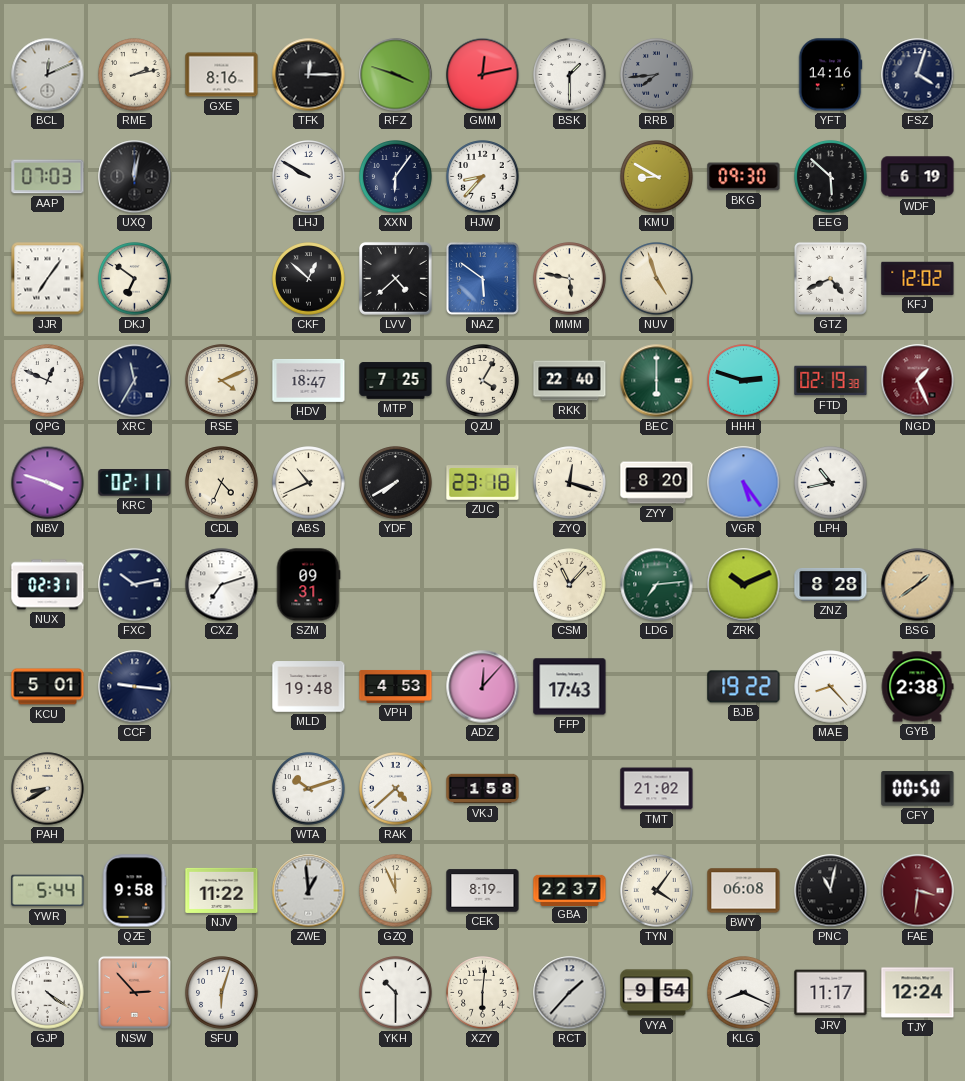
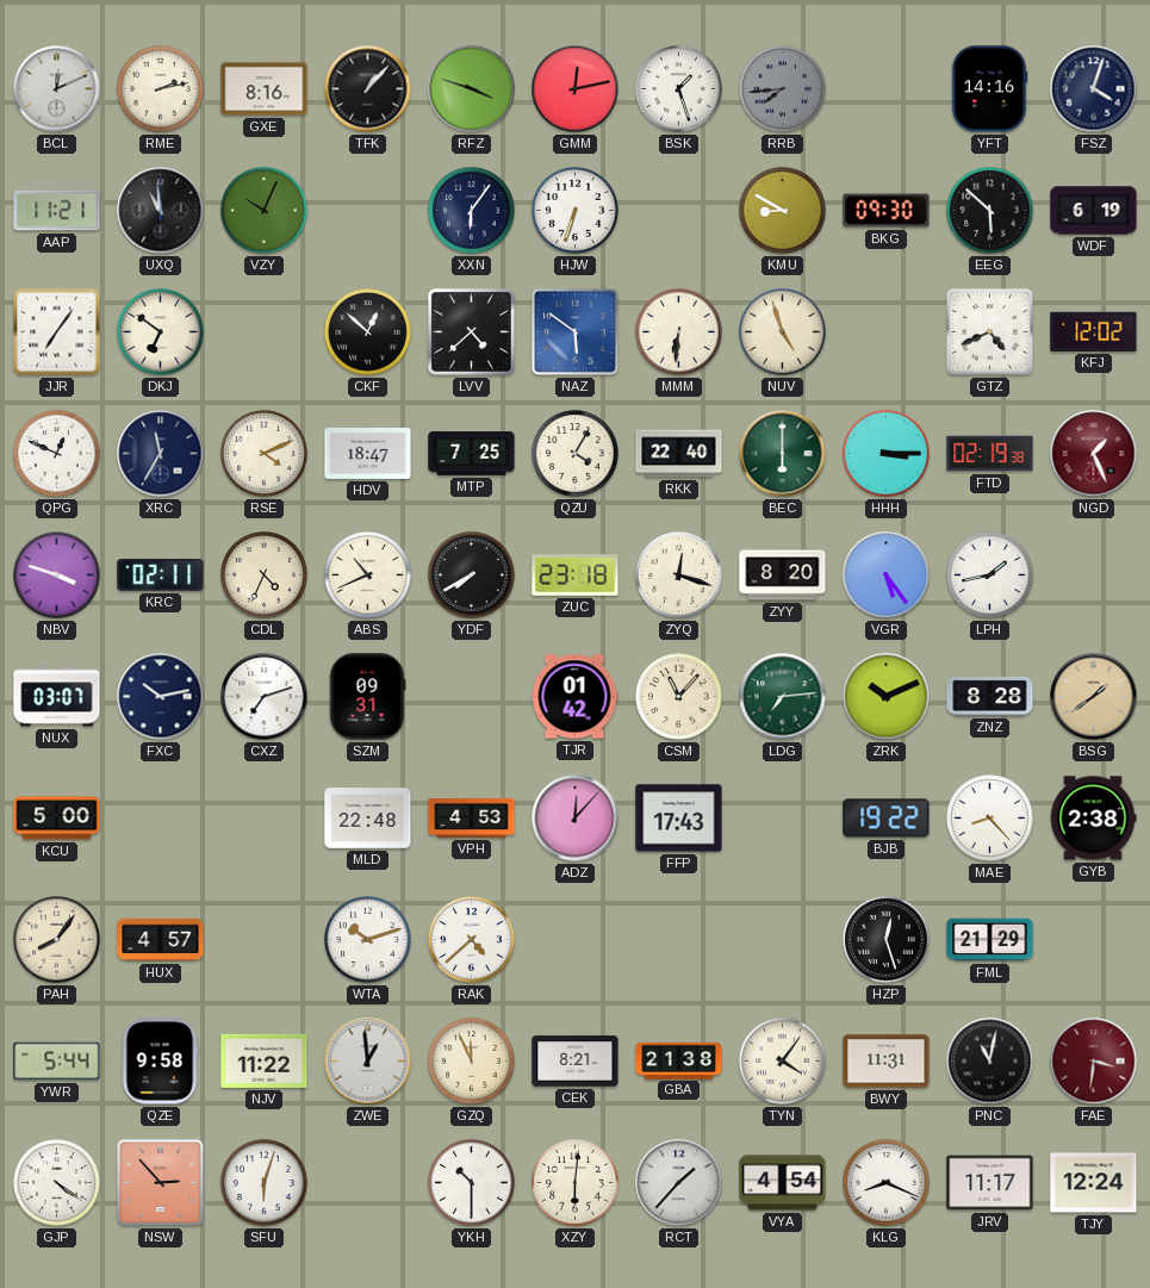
TFK: 12:15 -> 1:07
BSK: 1:30 -> 1:27
AAP: 07:03 -> 11:21
UXQ: 12:02 -> 10:59
VZY: none -> 10:04
LHJ: 9:50 -> none
HJW: 8:37 -> 6:33
MMM: 5:47 -> 6:31
HHH: 2:48 -> 3:15
LPH: 10:43 -> 1:43
NUX: 02:31 -> 03:07
TJR: none -> 01:42
KCU: 5:01 -> 5:00
CCF: 9:16 -> none
MLD: 19:48 -> 22:48
PAH: 8:40 -> 8:06
HUX: none -> 4:57
VKJ: 1:58 -> none
TMT: 21:02 -> none
HZP: none -> 12:27
FML: none -> 21:29
CFY: 00:50 -> none
CEK: 8:19 -> 8:21
GBA: 22:37 -> 21:38
BWY: 06:08 -> 11:31
VYA: 9:54 -> 4:54
